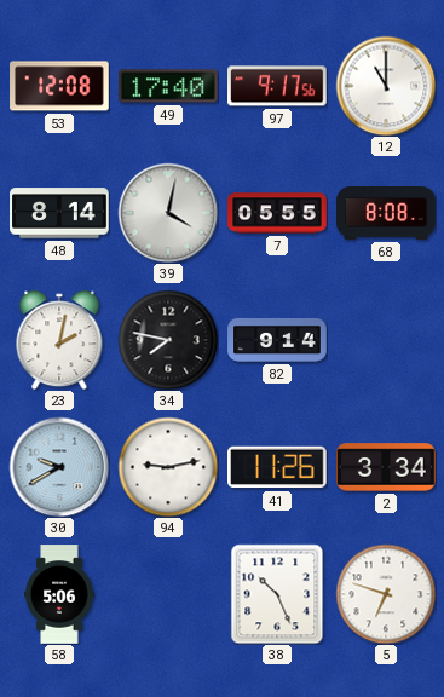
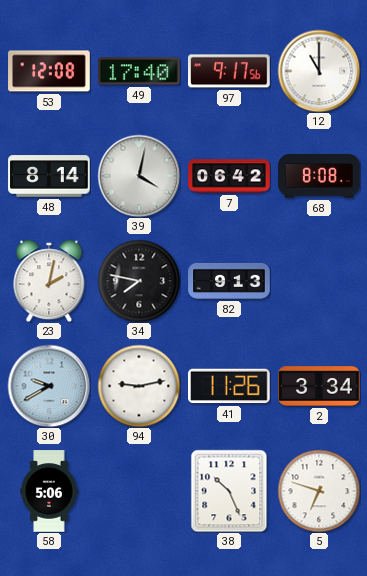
7: 05:55 -> 06:42
82: 9:14 -> 9:13
